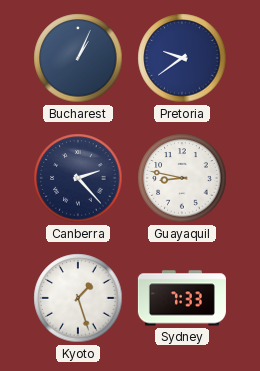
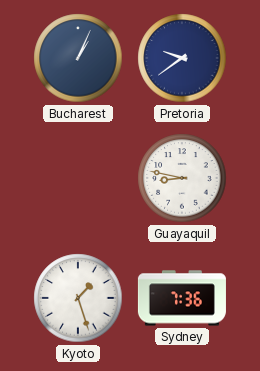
Canberra: 2:23 -> none
Sydney: 7:33 -> 7:36
